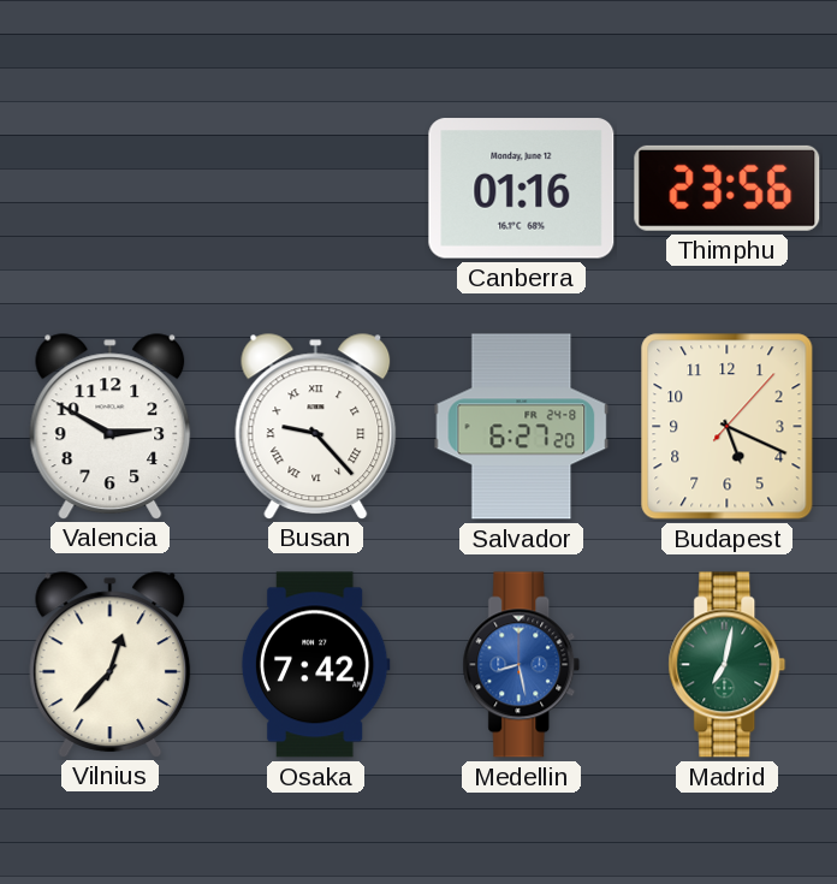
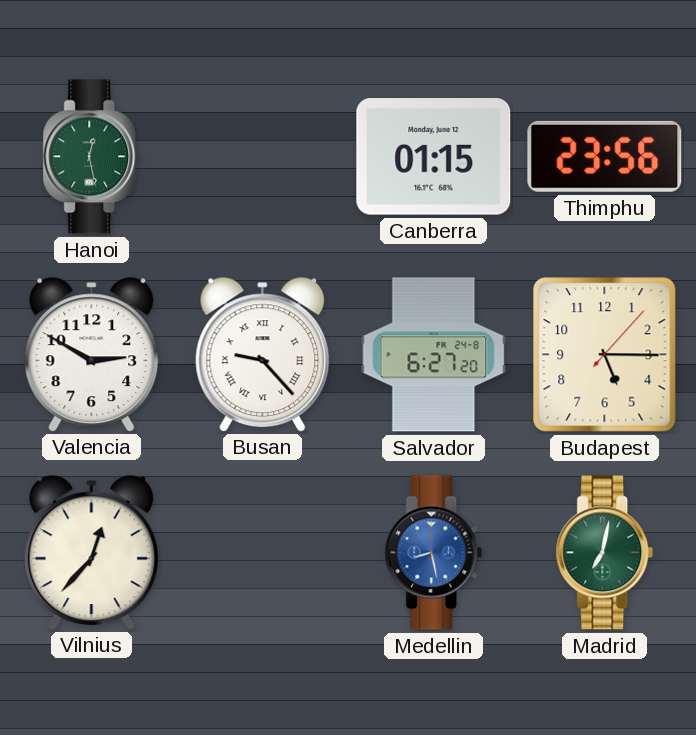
Hanoi: none -> 12:28
Canberra: 01:16 -> 01:15
Budapest: 5:19 -> 5:15
Osaka: 7:42 -> none
